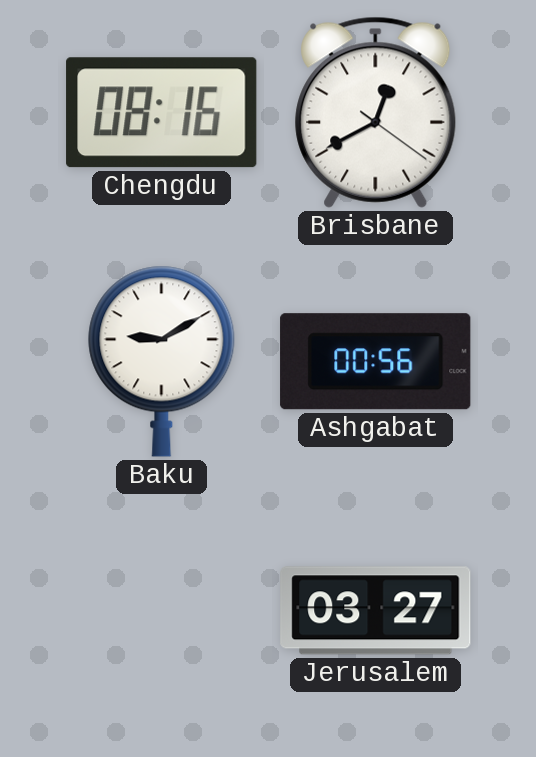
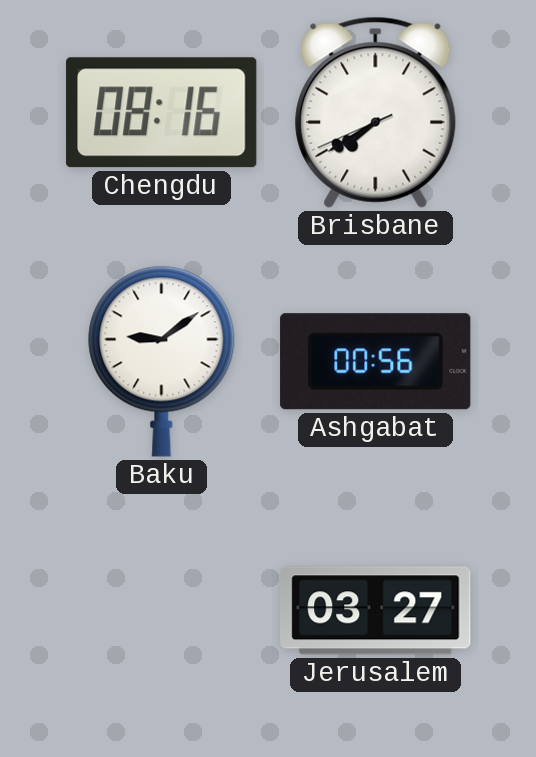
Brisbane: 12:40 -> 7:39
Baku: 9:10 -> 9:09
